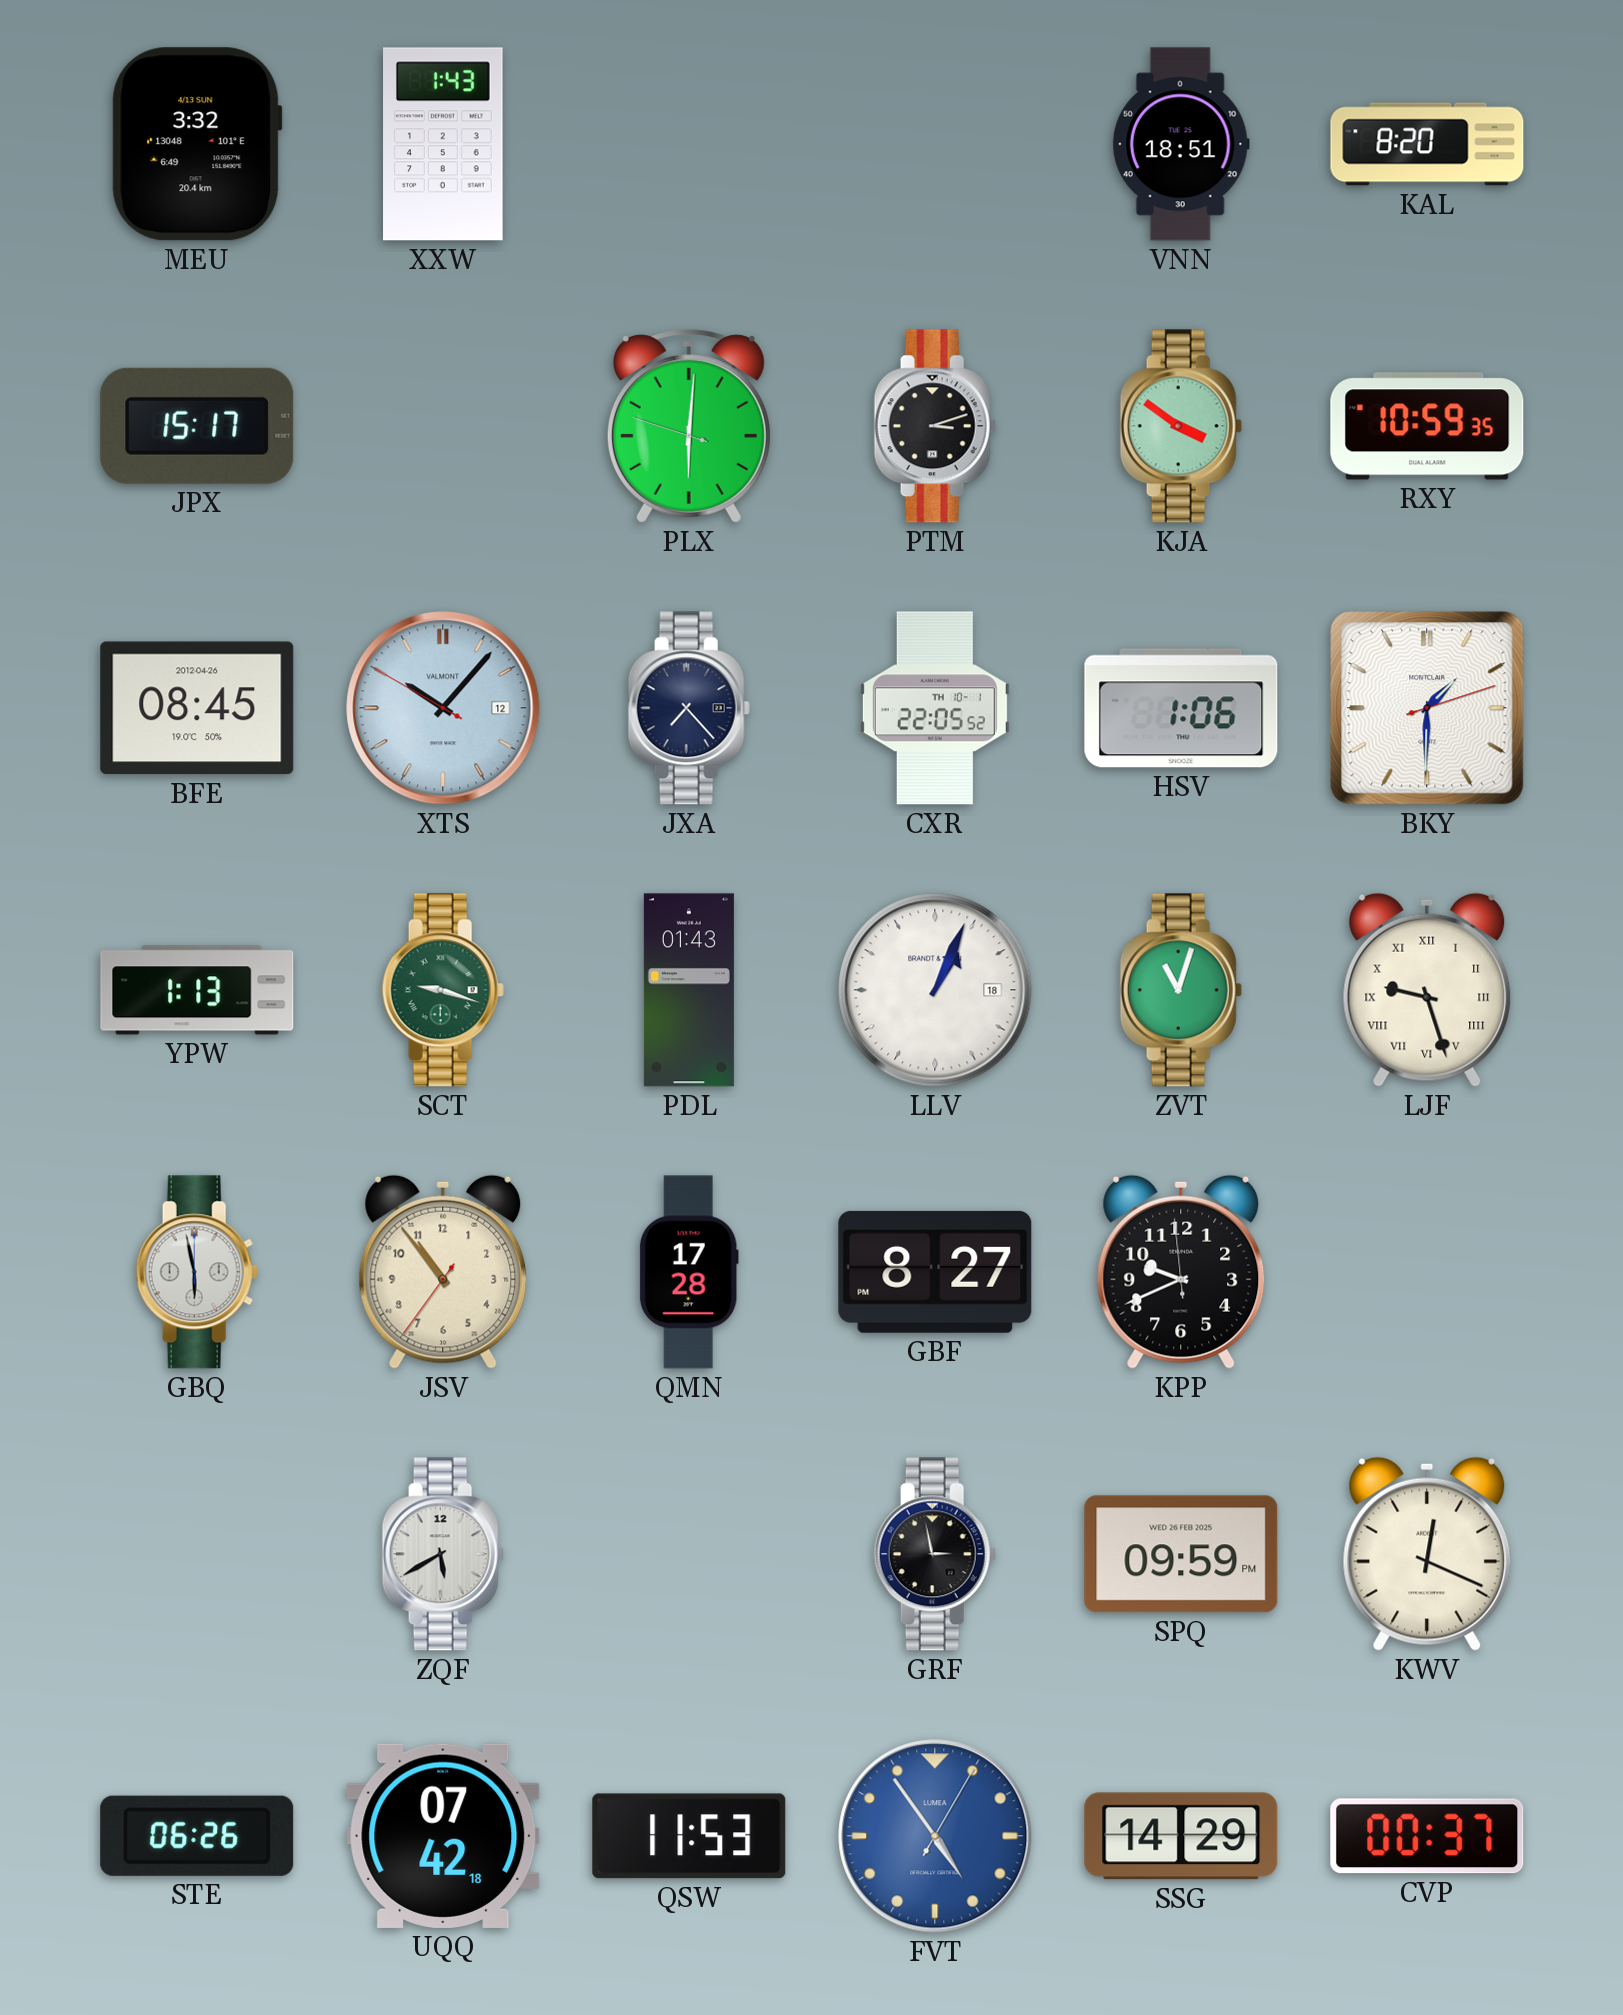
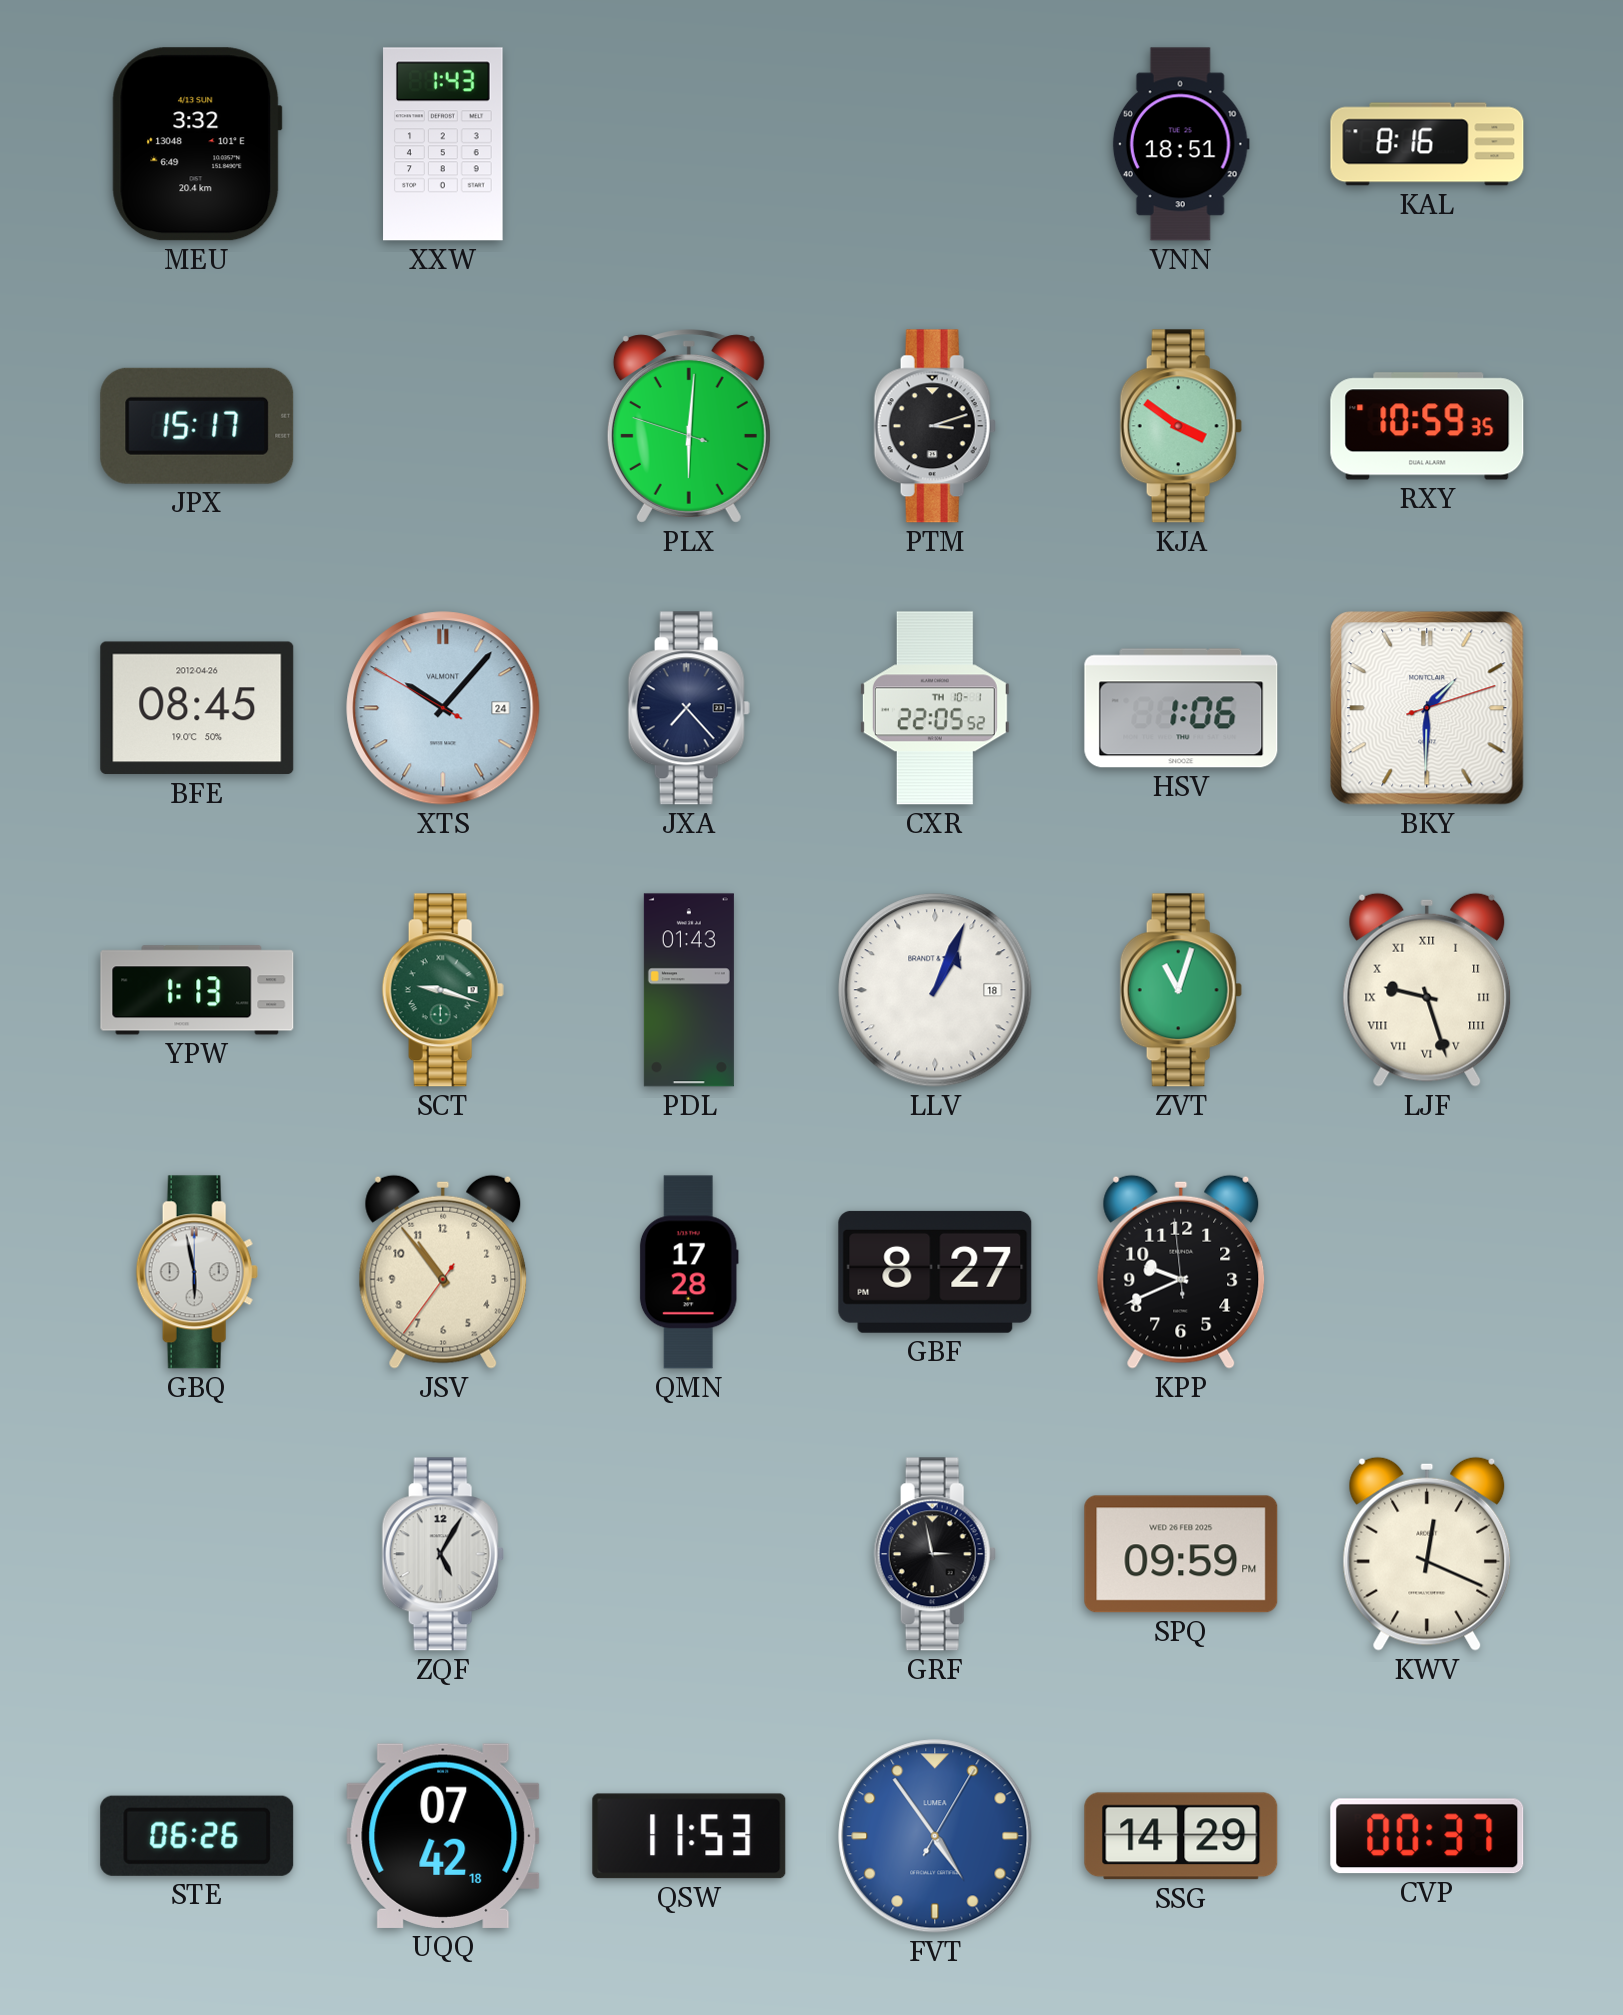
KAL: 8:20 -> 8:16
XTS date: 12 -> 24
ZQF: 5:40 -> 5:05
